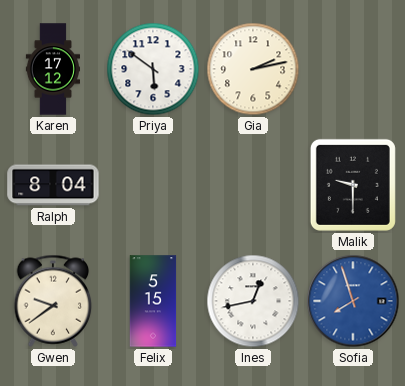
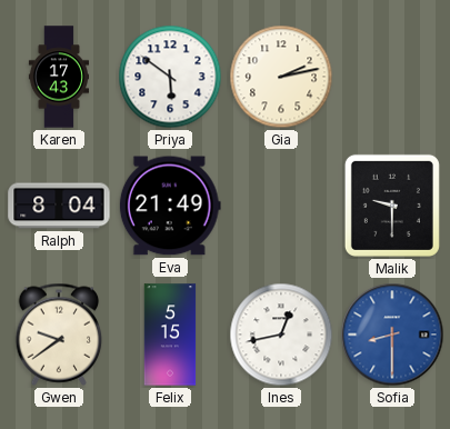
Karen: 17:12 -> 17:43
Eva: none -> 21:49
Sofia: 7:57 -> 8:30
